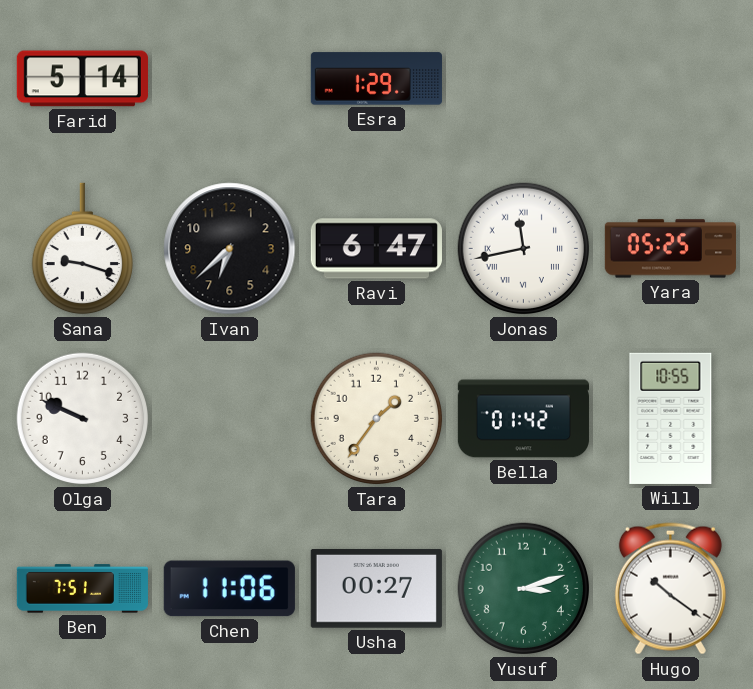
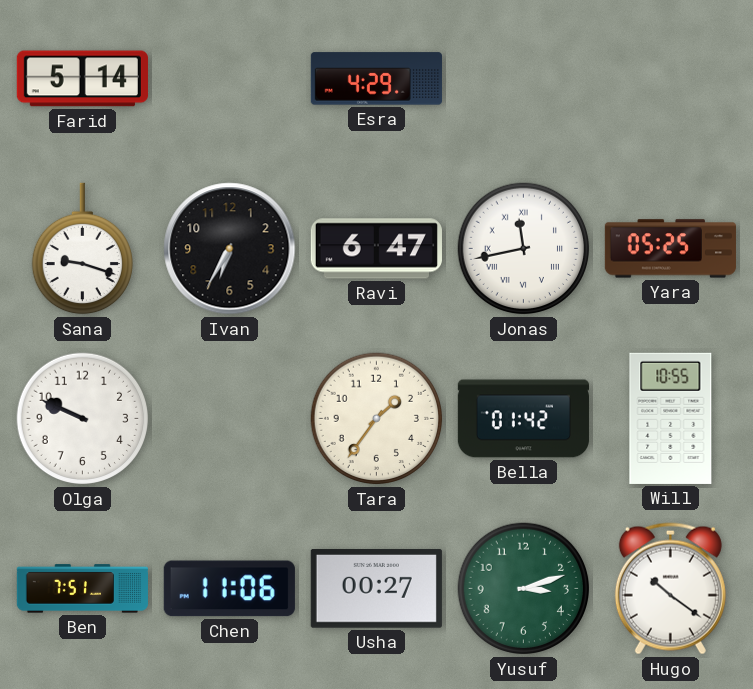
Esra: 1:29 -> 4:29
Ivan: 6:38 -> 6:35
